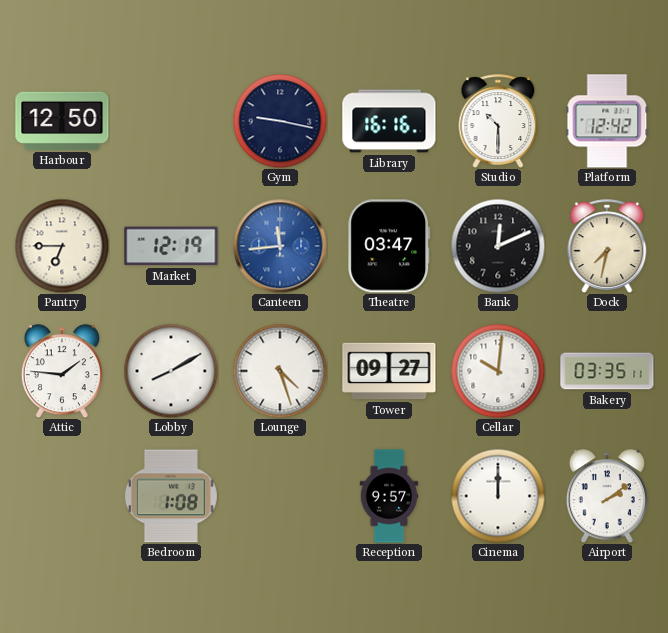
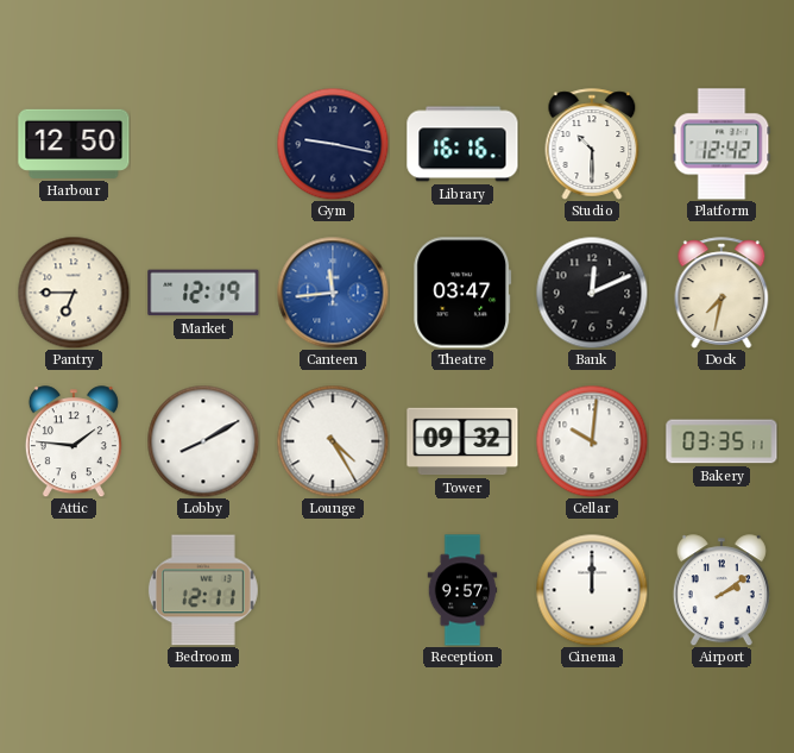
Lounge: 4:27 -> 4:25
Tower: 09:27 -> 09:32
Bedroom: 1:08 -> 12:11
